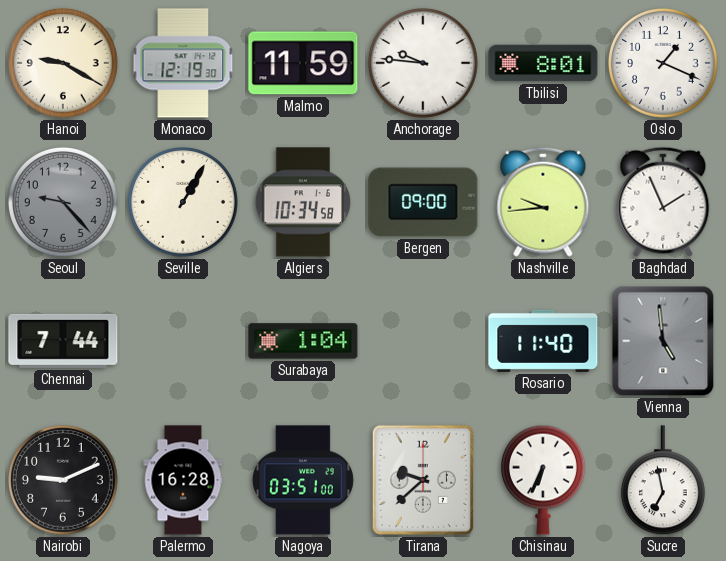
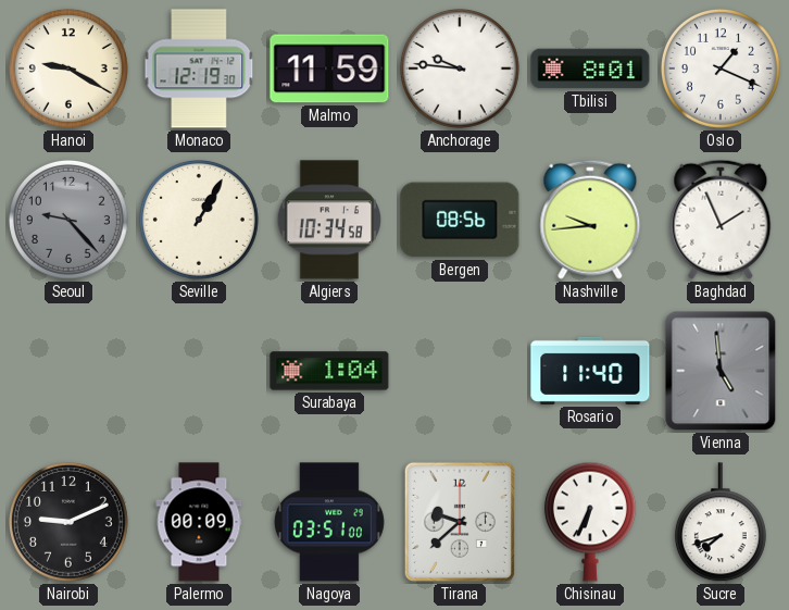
Bergen: 09:00 -> 08:56
Chennai: 7:44 -> none
Palermo: 16:28 -> 00:09
Sucre: 6:58 -> 7:42
